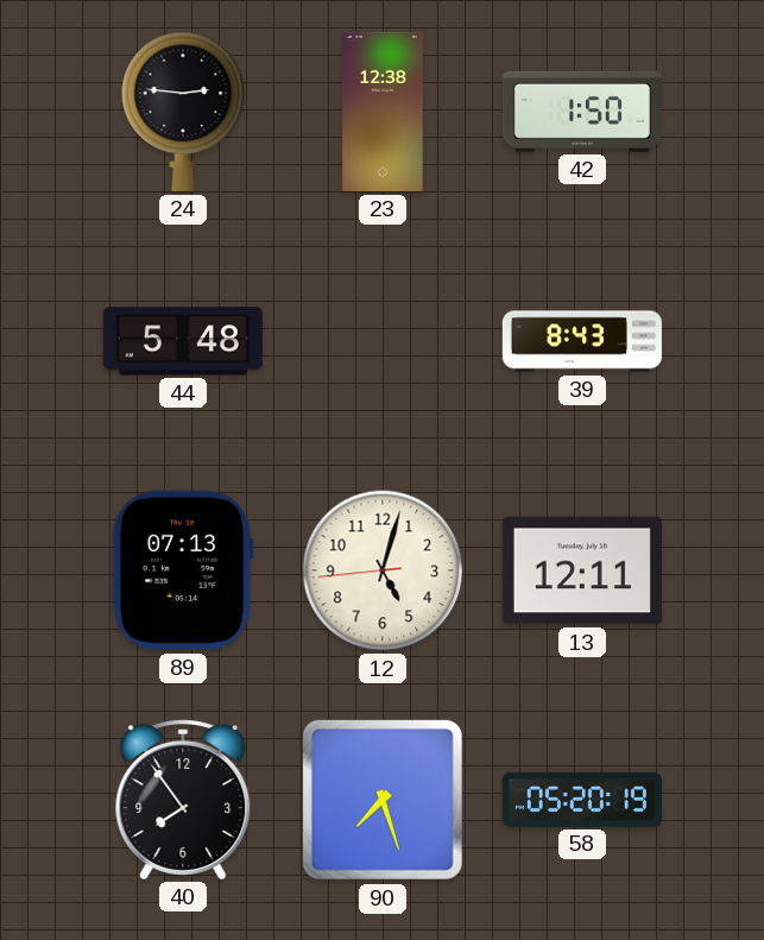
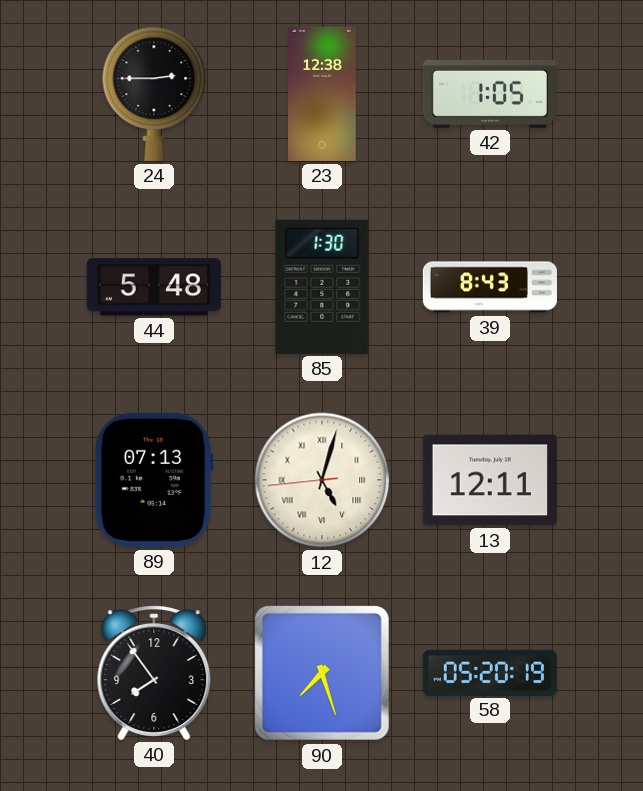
24: 2:46 -> 2:45
42: 1:50 -> 1:05
85: none -> 1:30
12 numerals: Arabic -> Roman
